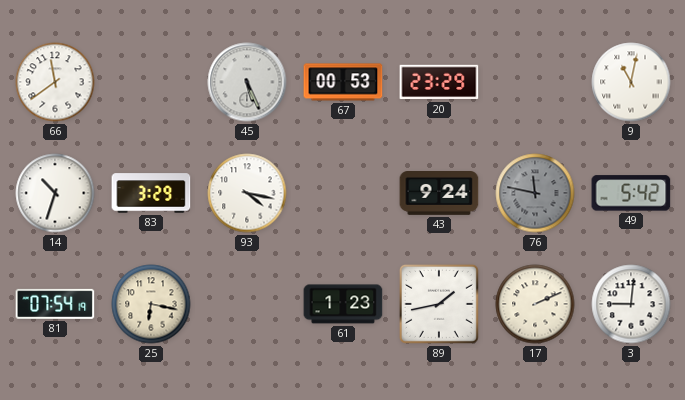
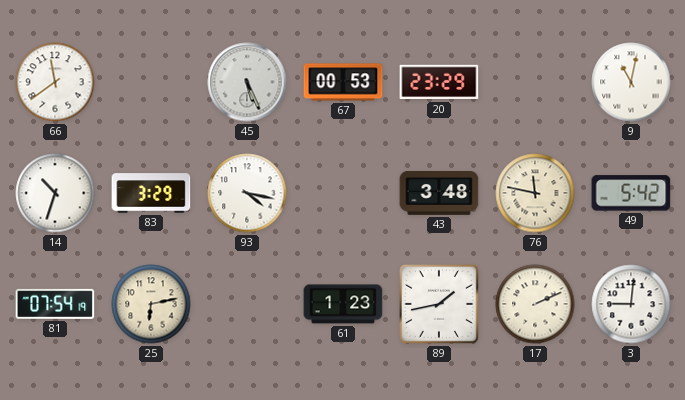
43: 9:24 -> 3:48
76 dial: grey -> cream
25: 6:17 -> 6:13
